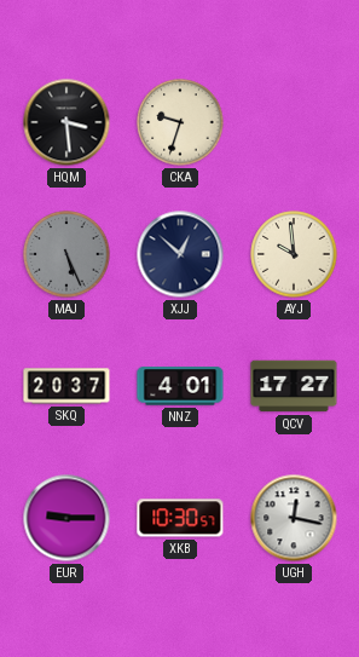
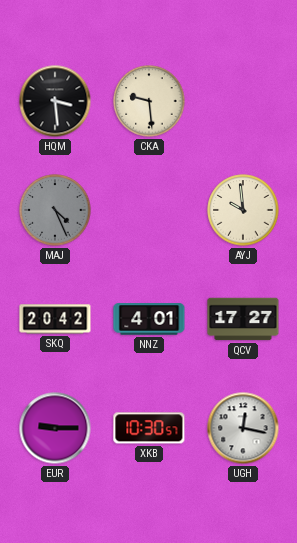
CKA: 9:33 -> 9:29
MAJ: 5:26 -> 4:26
XJJ: 12:52 -> none
SKQ: 20:37 -> 20:42
